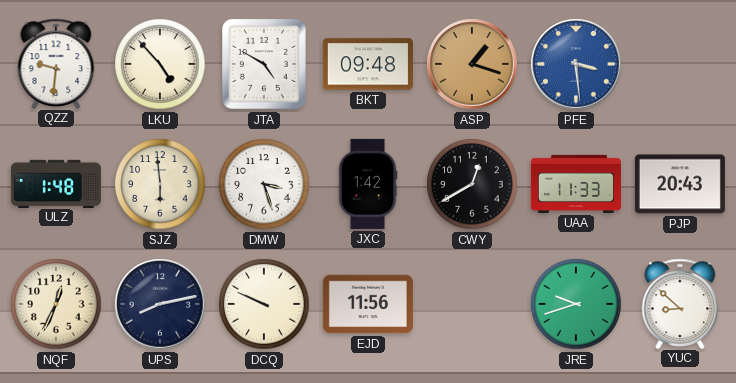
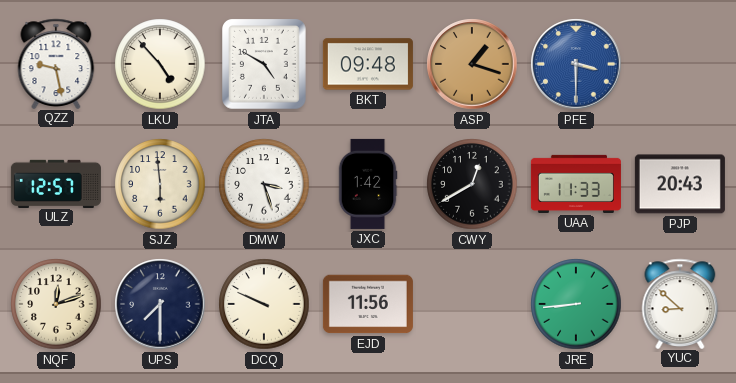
QZZ: 9:31 -> 9:28
PFE: 3:29 -> 3:30
ULZ: 1:48 -> 12:57
NQF: 12:34 -> 12:12
UPS: 8:13 -> 7:30
JRE: 9:42 -> 8:44
